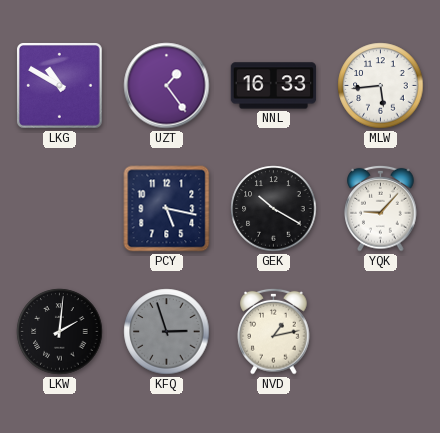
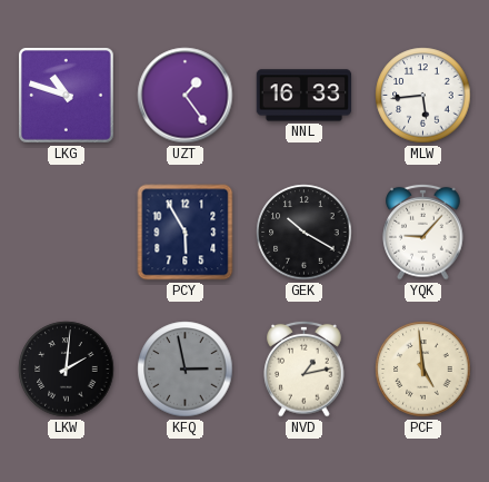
LKG: 10:50 -> 10:48
PCY: 5:17 -> 5:55
KFQ: 2:57 -> 2:58
PCF: none -> 4:59
